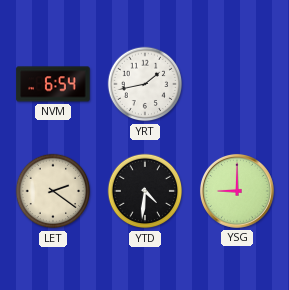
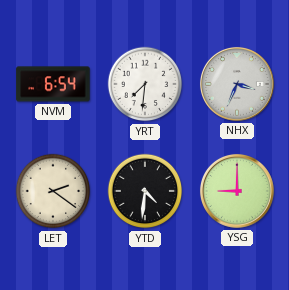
YRT: 1:43 -> 7:31
NHX: none -> 3:34
